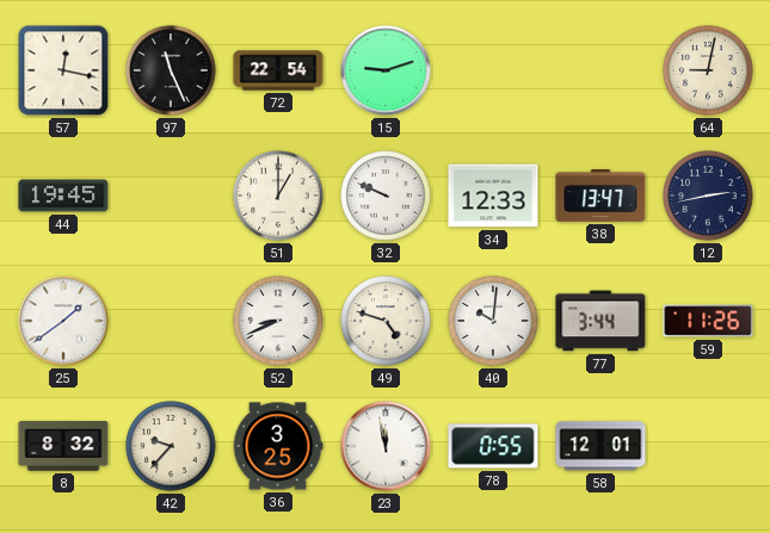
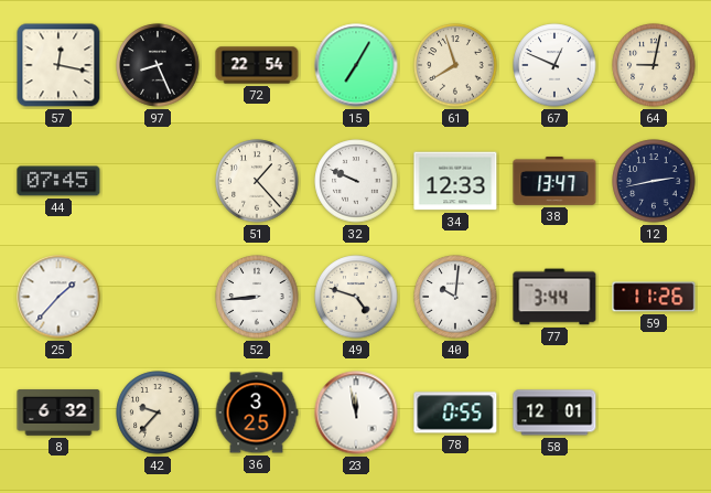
97: 11:26 -> 8:26
15: 9:12 -> 7:05
61: none -> 7:57
67: none -> 12:49
44: 19:45 -> 07:45
51: 1:00 -> 1:23
25: 1:39 -> 1:37
52: 8:41 -> 8:44
8: 8:32 -> 6:32
